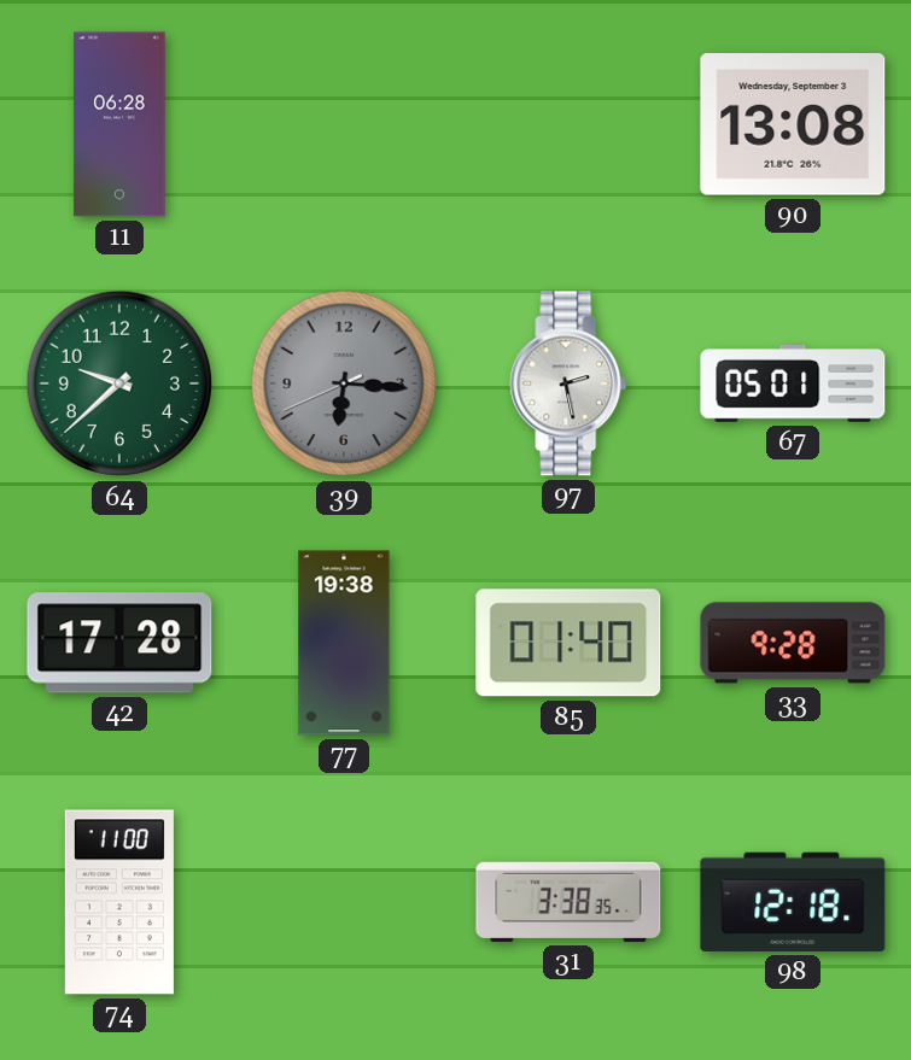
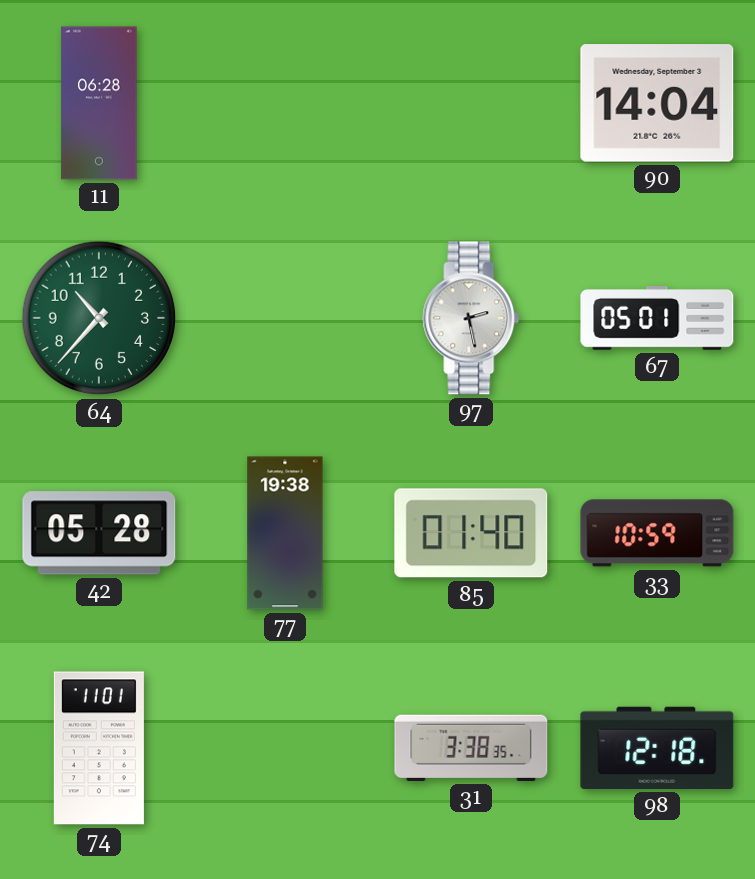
90: 13:08 -> 14:04
64: 9:38 -> 10:37
39: 6:15 -> none
42: 17:28 -> 05:28
33: 9:28 -> 10:59
74: 11:00 -> 11:01
